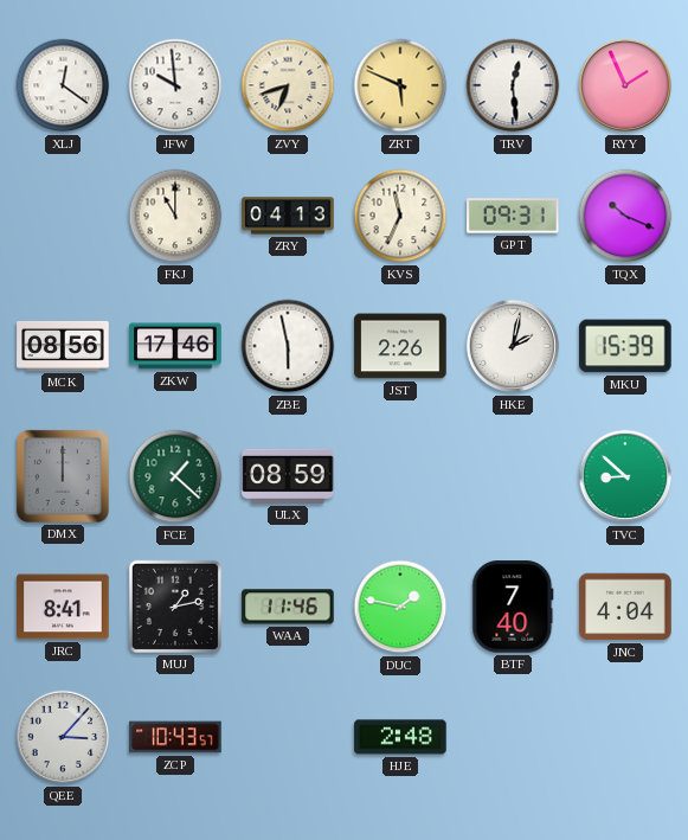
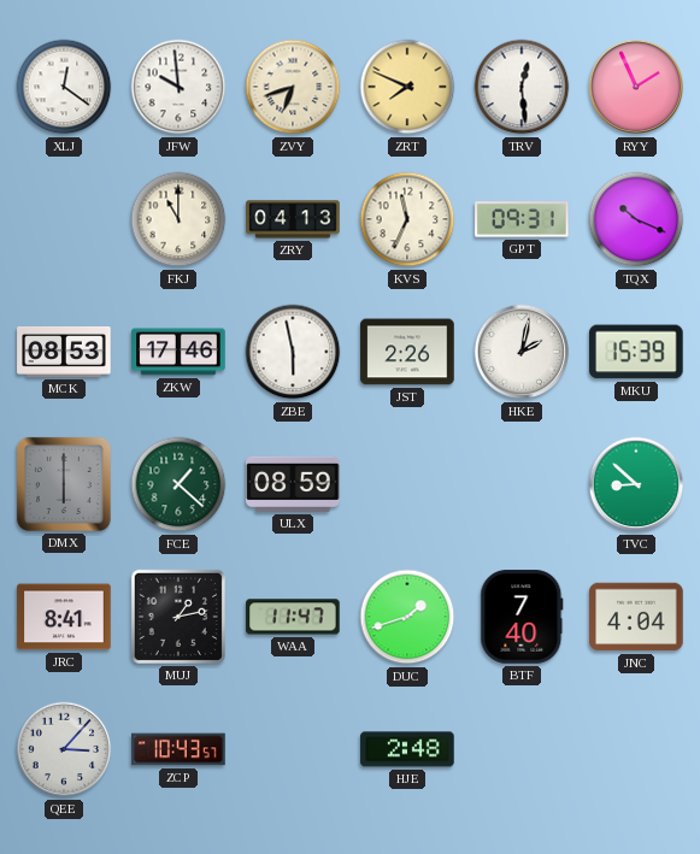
ZRT: 5:49 -> 7:49
MCK: 08:56 -> 08:53
DMX: 12:00 -> 6:00
WAA: 11:46 -> 11:47
DUC: 1:47 -> 1:42
